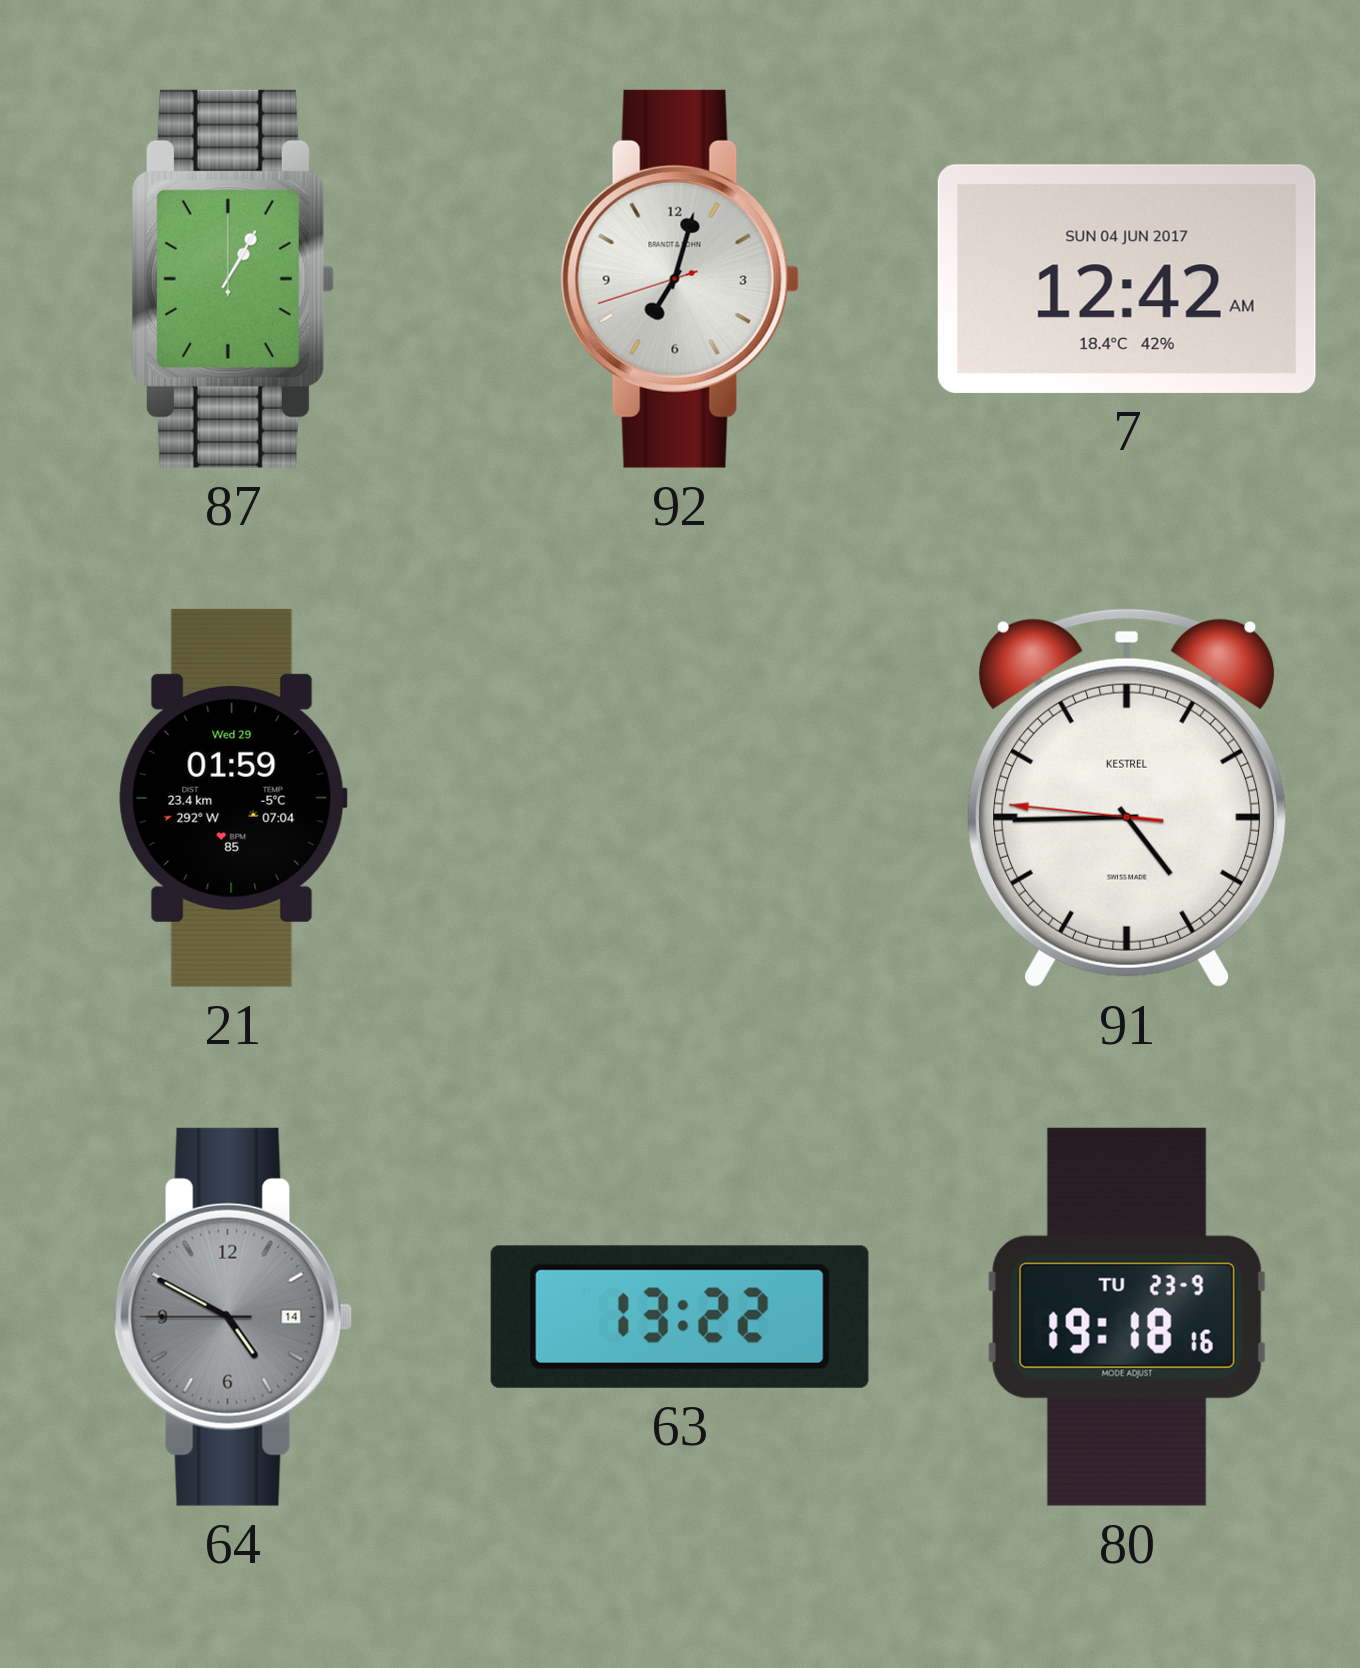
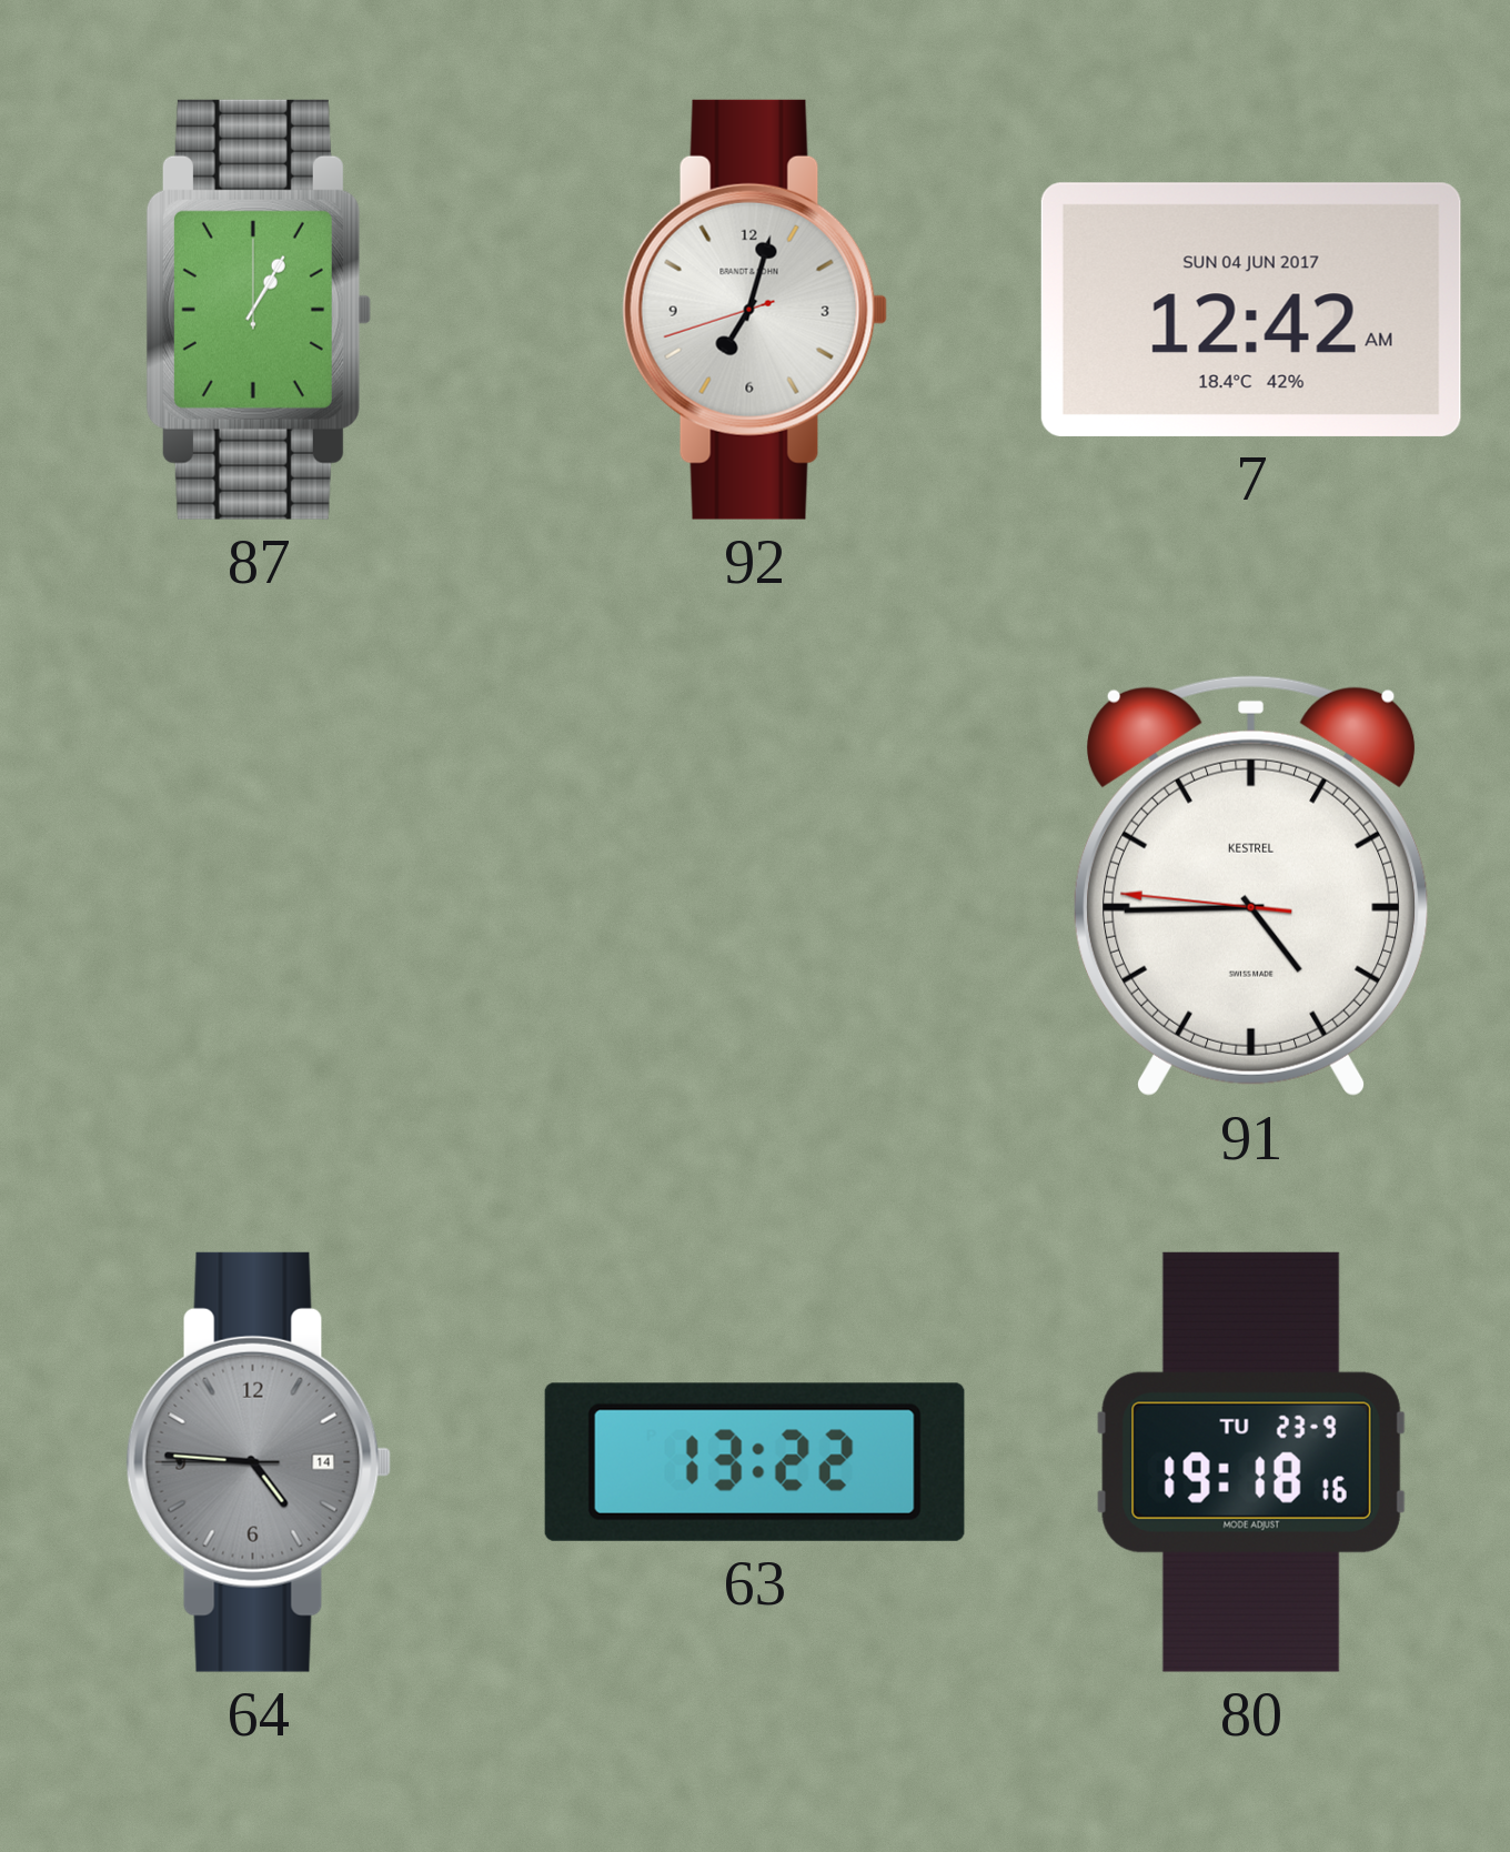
21: 01:59 -> none
64: 4:49 -> 4:45
